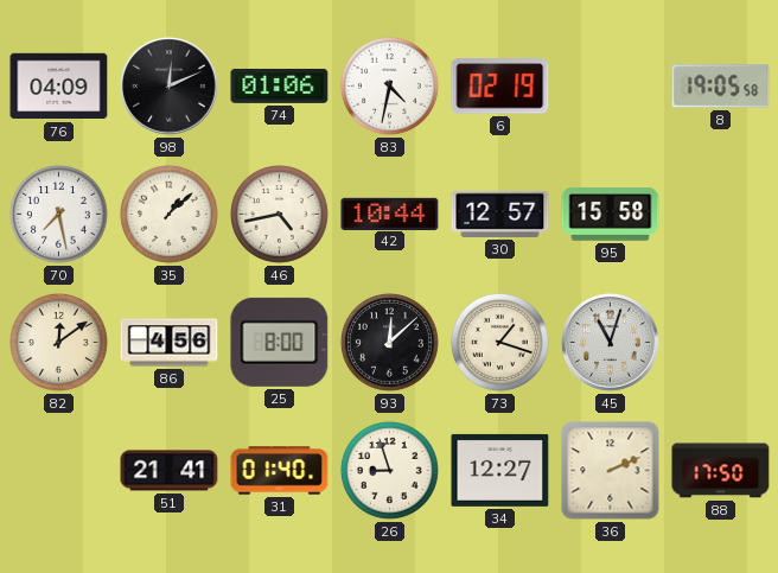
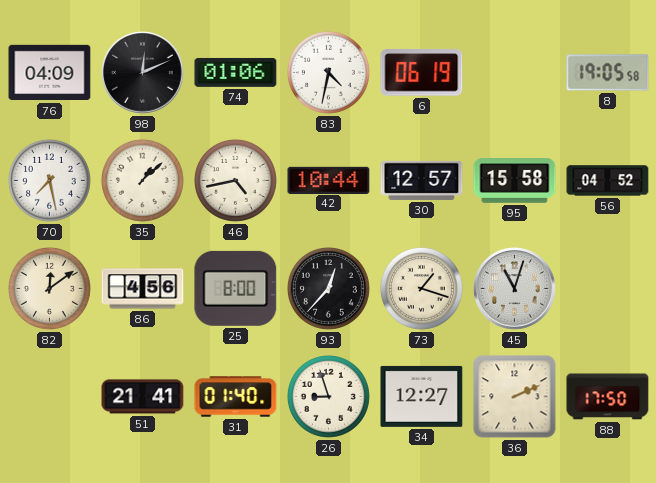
6: 02:19 -> 06:19
56: none -> 04:52
93: 12:08 -> 12:37
